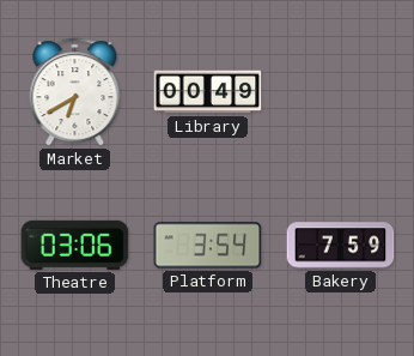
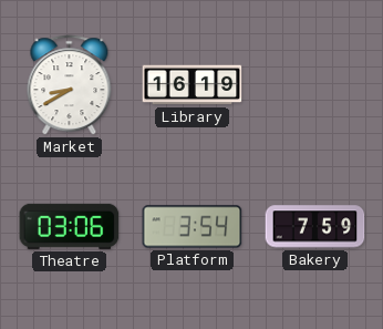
Market: 6:40 -> 8:40
Library: 00:49 -> 16:19
